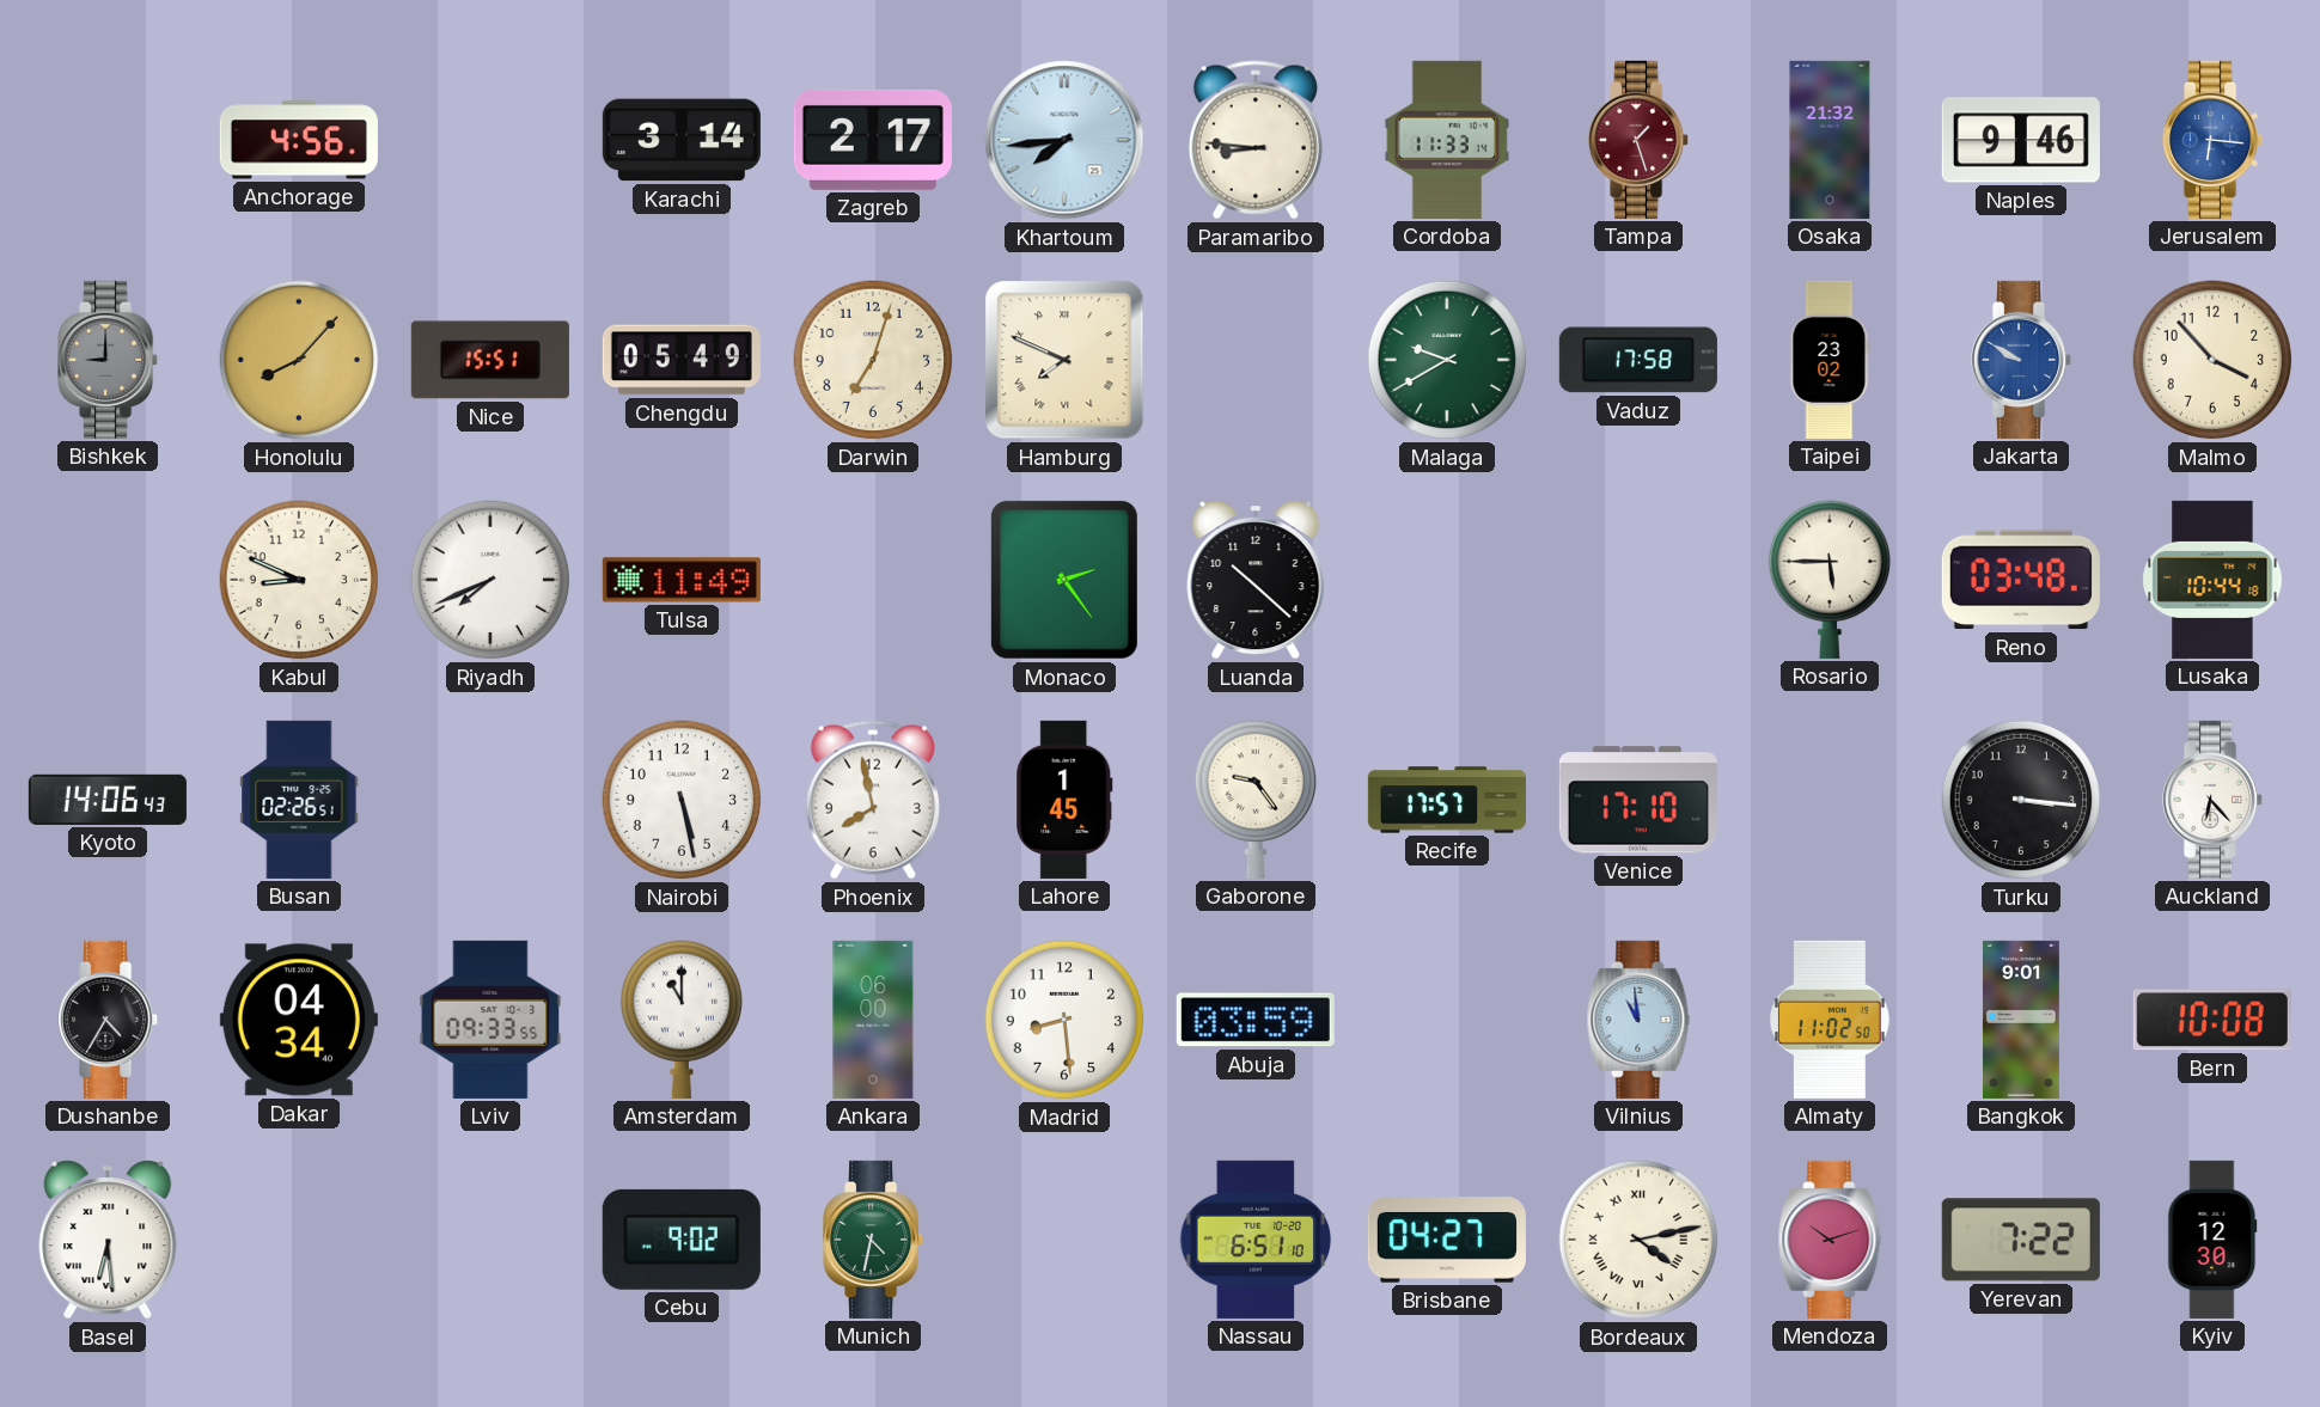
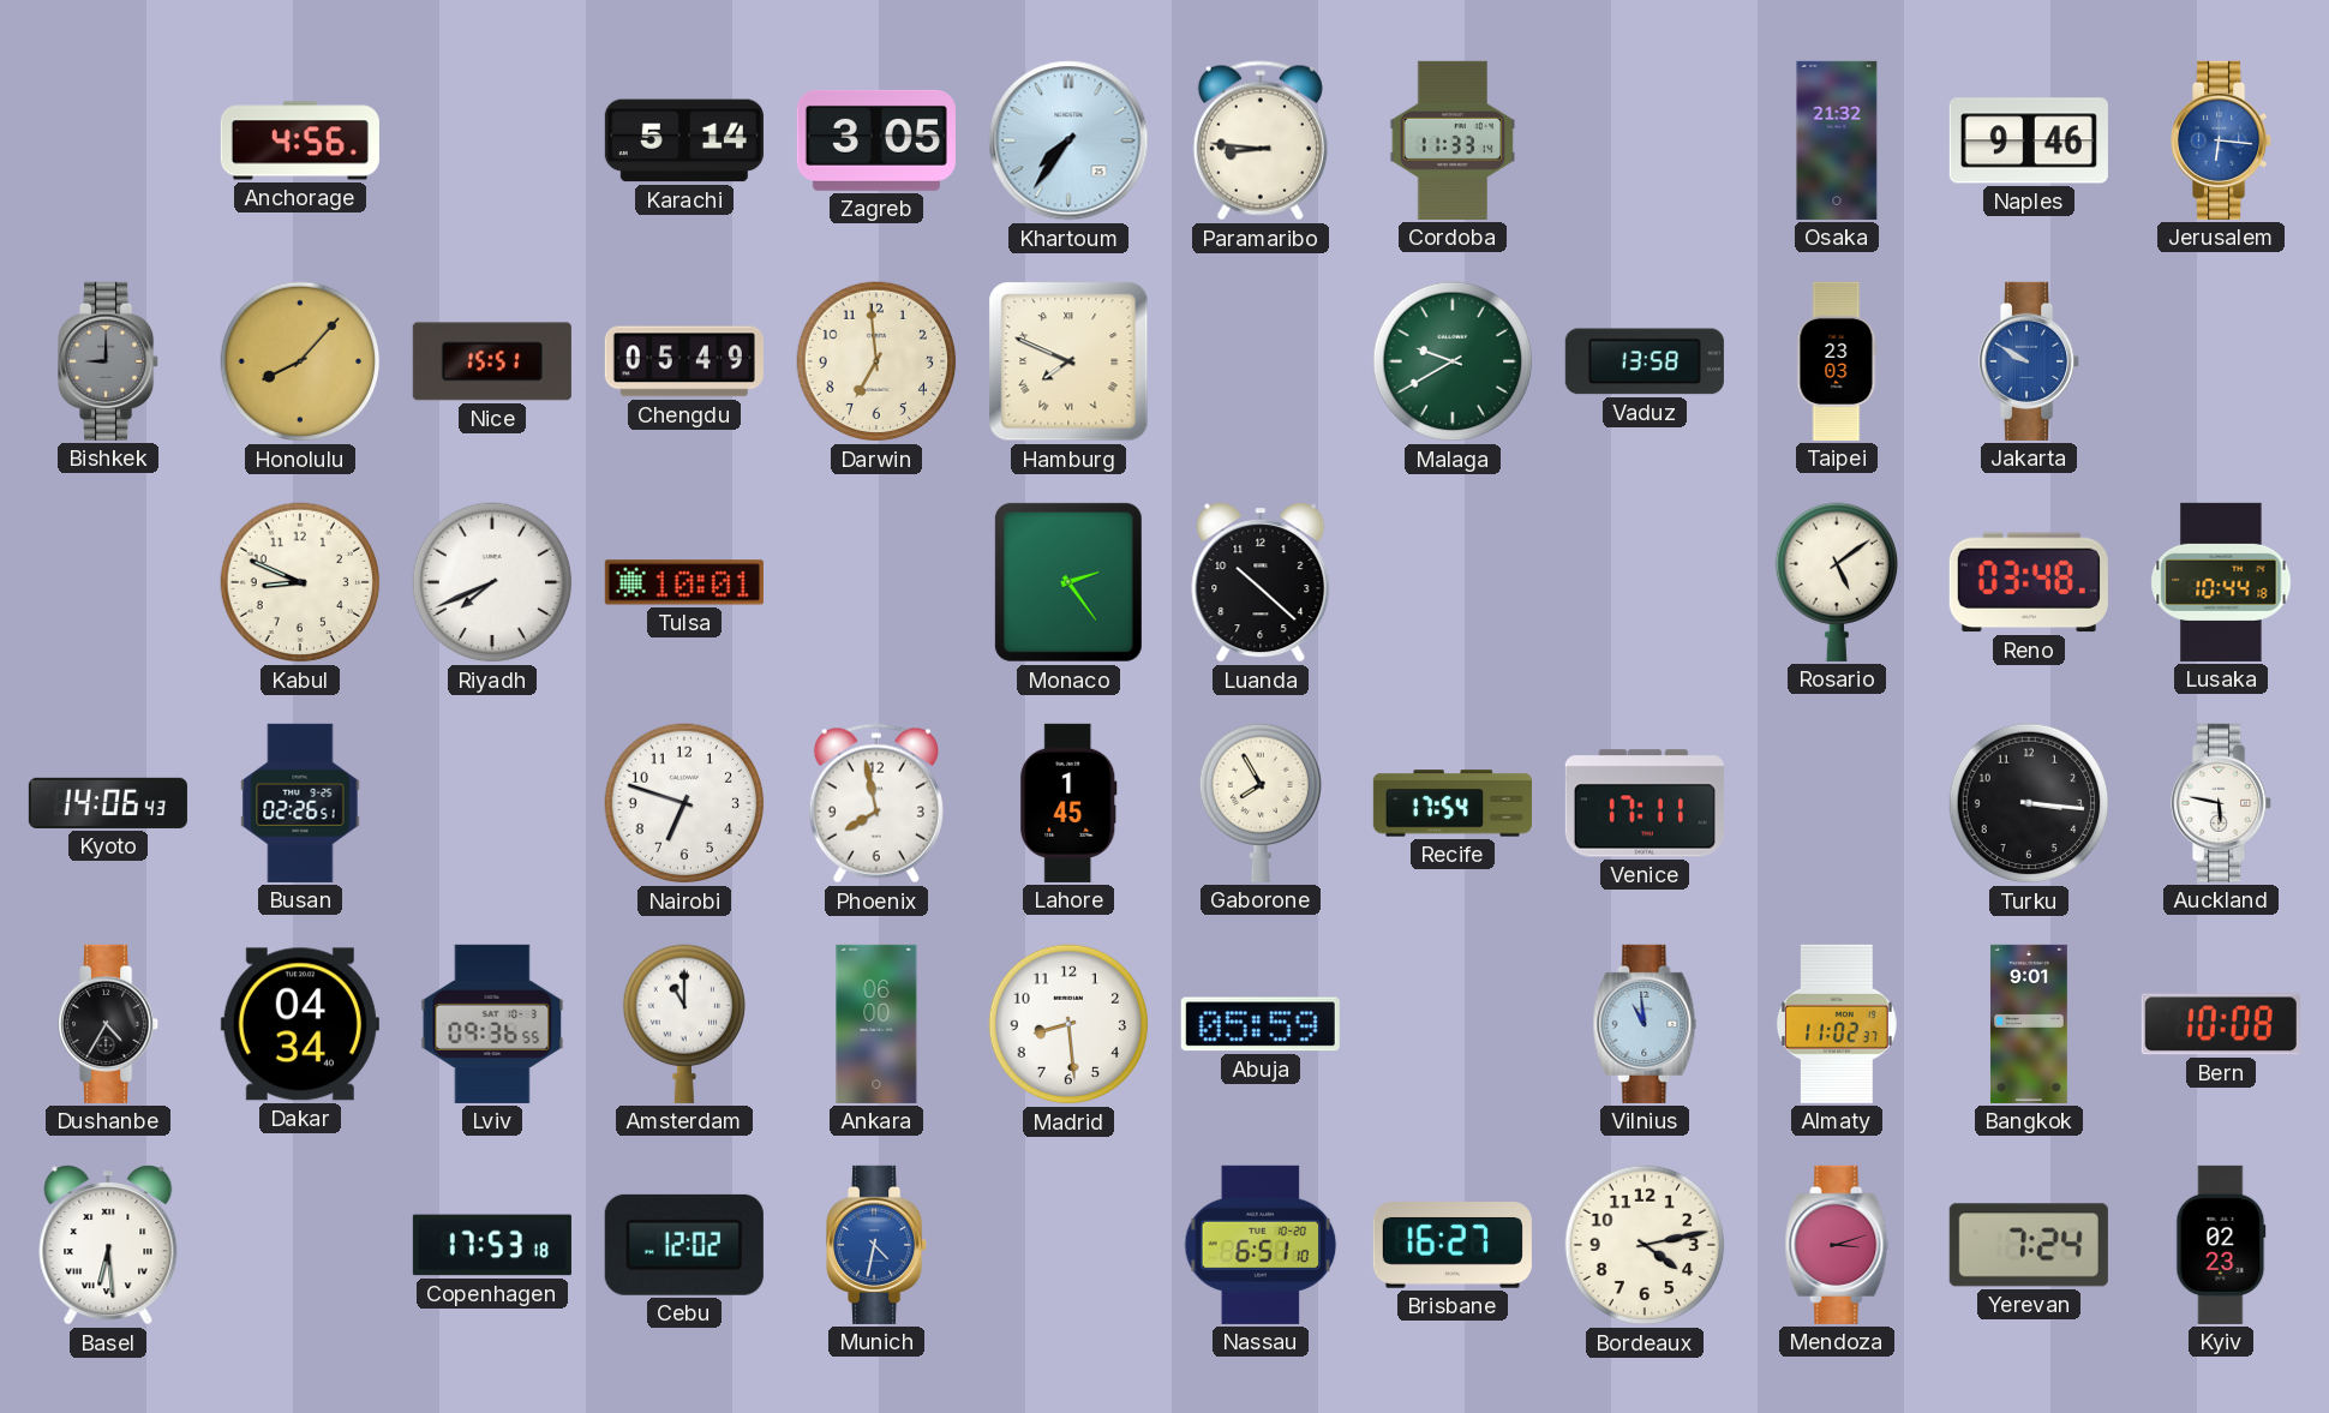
Karachi: 3:14 -> 5:14
Zagreb: 2:17 -> 3:05
Khartoum: 7:44 -> 7:36
Tampa: 1:27 -> none
Darwin: 7:03 -> 6:59
Vaduz: 17:58 -> 13:58
Taipei: 23:02 -> 23:03
Malmo: 3:53 -> none
Tulsa: 11:49 -> 10:01
Rosario: 5:45 -> 5:09
Nairobi: 5:28 -> 6:48
Gaborone: 9:24 -> 7:55
Recife: 17:57 -> 17:54
Venice: 17:10 -> 17:11
Auckland: 6:23 -> 5:47
Lviv: 09:33 -> 09:36
Abuja: 03:59 -> 05:59
Almaty: 11:02:50 -> 11:02:37
Copenhagen: none -> 17:53
Cebu: 9:02 -> 12:02
Munich dial: green -> blue
Brisbane: 04:27 -> 16:27
Bordeaux numerals: Roman -> Arabic
Mendoza: 10:12 -> 3:12
Yerevan: 7:22 -> 7:24
Kyiv: 12:30 -> 02:23
